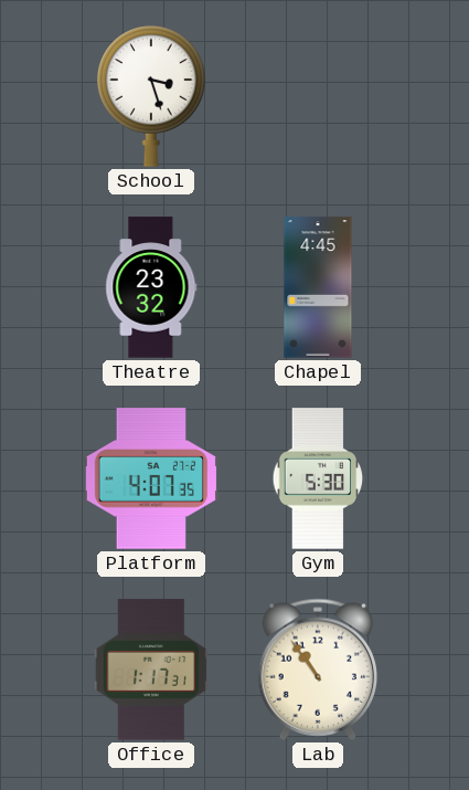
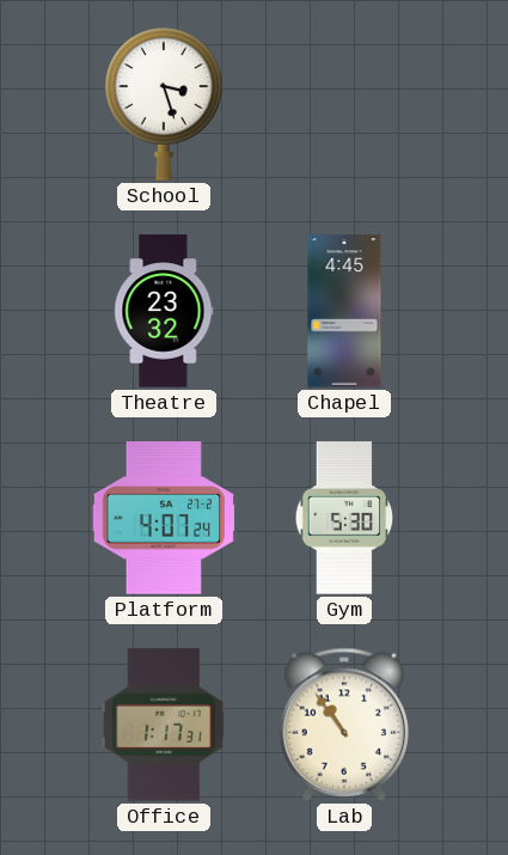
Platform: 4:07:35 -> 4:07:24
